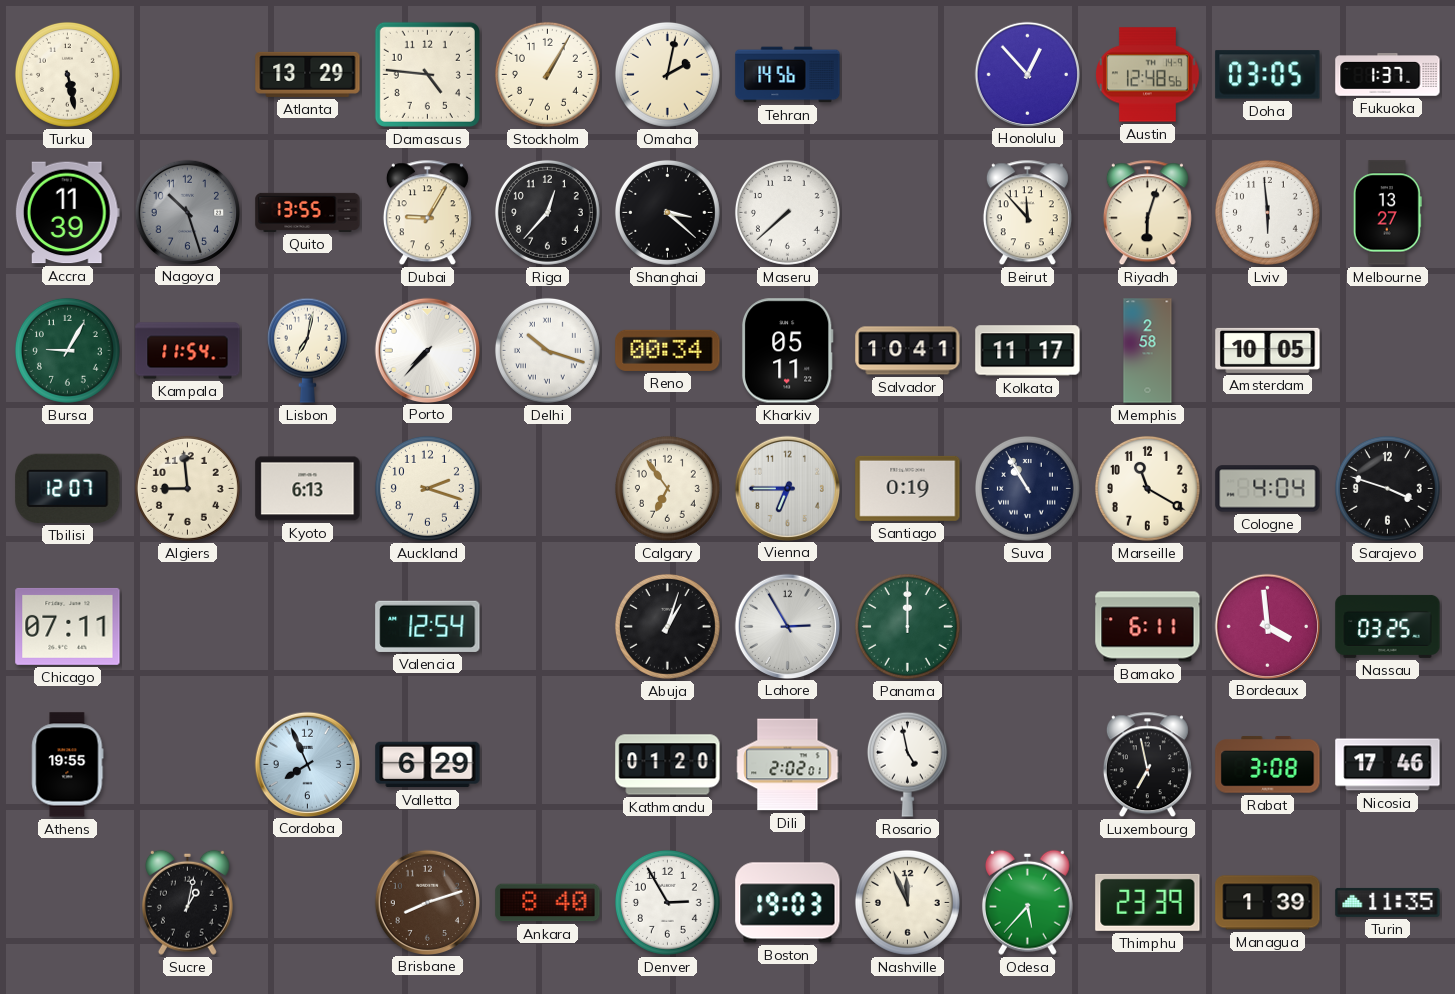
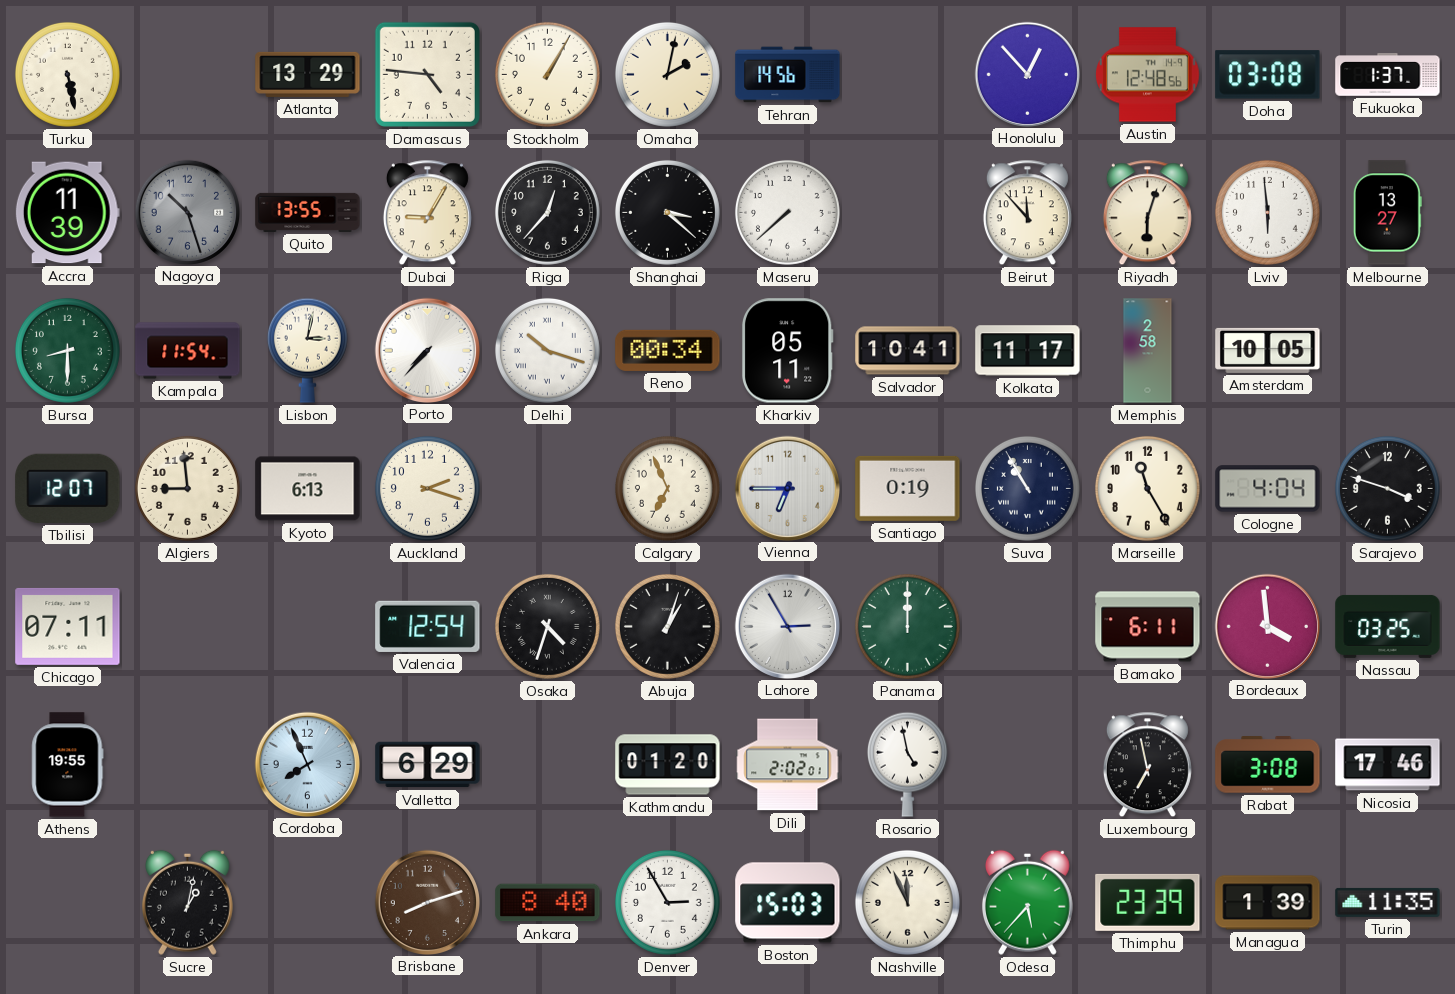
Doha: 03:05 -> 03:08
Bursa: 9:05 -> 8:30
Lisbon: 7:02 -> 3:02
Calgary: 6:54 -> 6:56
Marseille: 11:20 -> 11:25
Osaka: none -> 4:33
Boston: 19:03 -> 15:03
